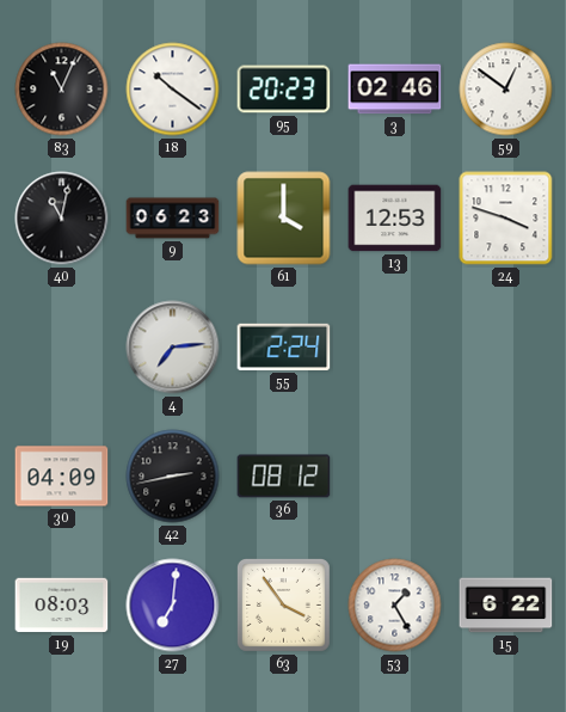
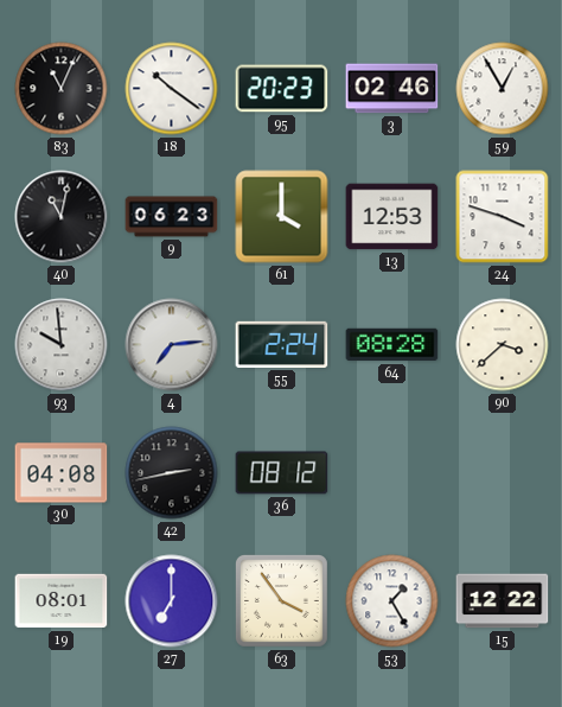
59: 12:51 -> 12:55
93: none -> 9:59
64: none -> 08:28
90: none -> 3:38
30: 04:09 -> 04:08
19: 08:03 -> 08:01
27: 7:01 -> 7:00
15: 6:22 -> 12:22
